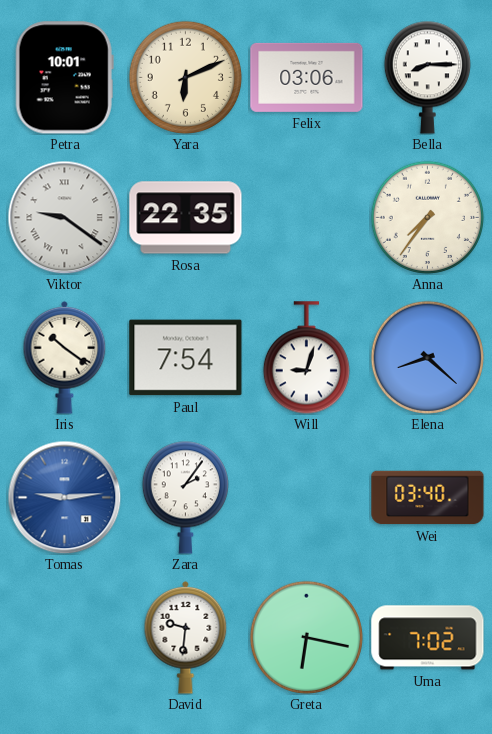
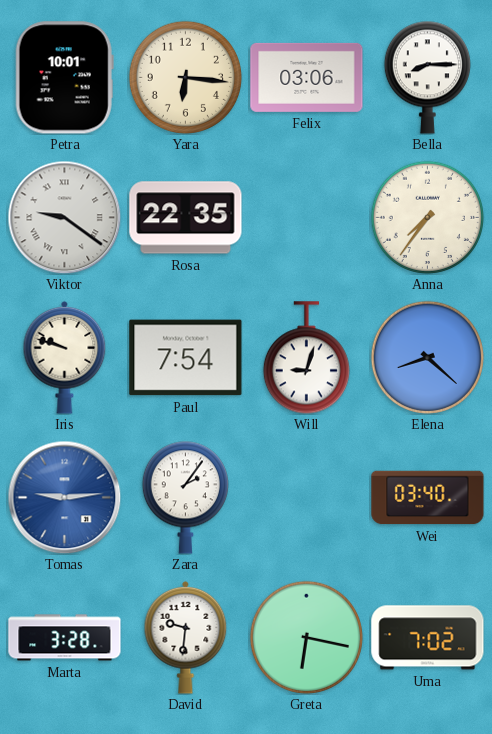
Yara: 6:11 -> 6:16
Iris: 10:21 -> 9:48
Marta: none -> 3:28
